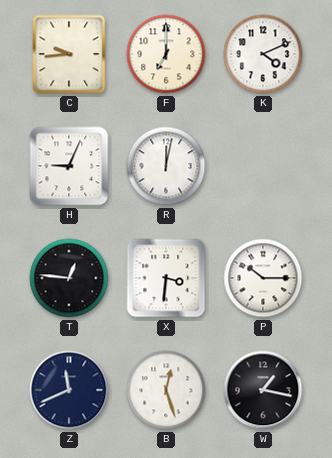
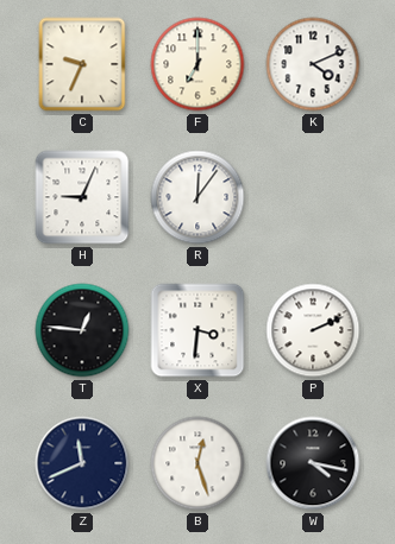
C: 9:44 -> 9:34
R: 12:02 -> 12:06
P: 10:15 -> 2:11
W: 1:17 -> 4:17
